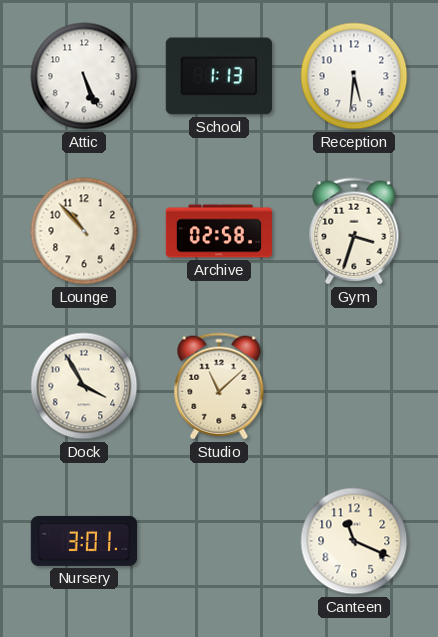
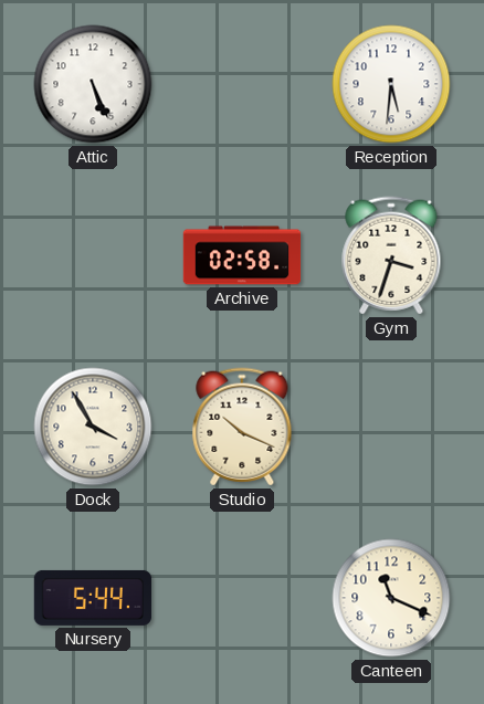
School: 1:13 -> none
Lounge: 10:53 -> none
Studio: 11:08 -> 10:19
Nursery: 3:01 -> 5:44
